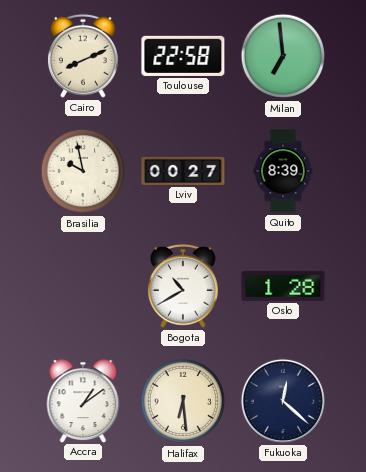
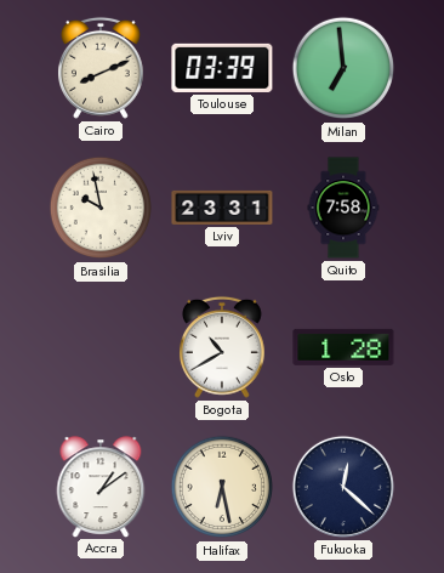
Toulouse: 22:58 -> 03:39
Lviv: 00:27 -> 23:31
Quito: 8:39 -> 7:58
Halifax: 6:29 -> 6:28
